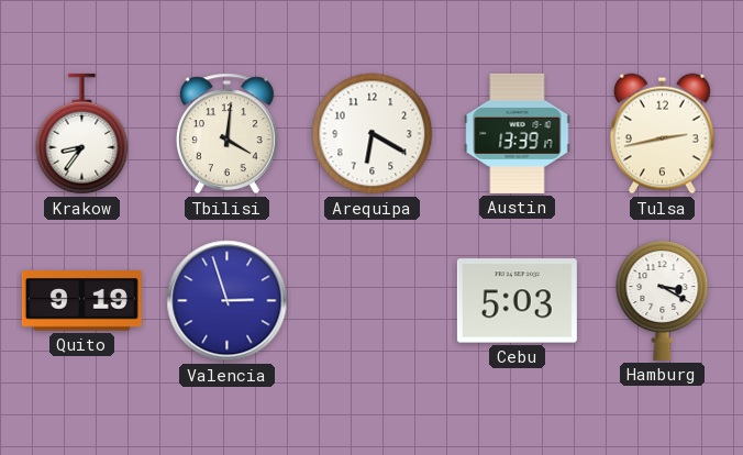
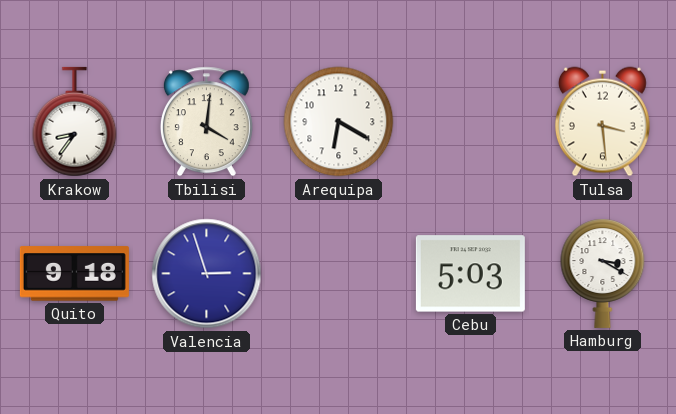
Austin: 13:39 -> none
Tulsa: 2:43 -> 3:29
Quito: 9:19 -> 9:18
